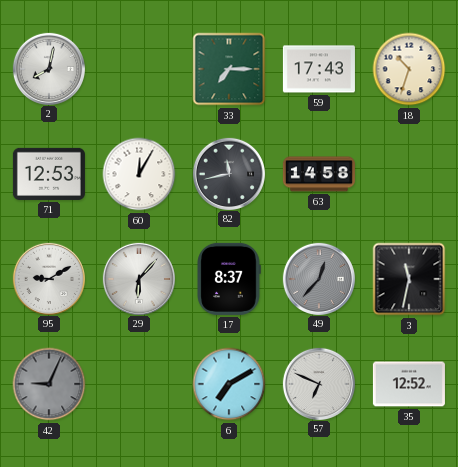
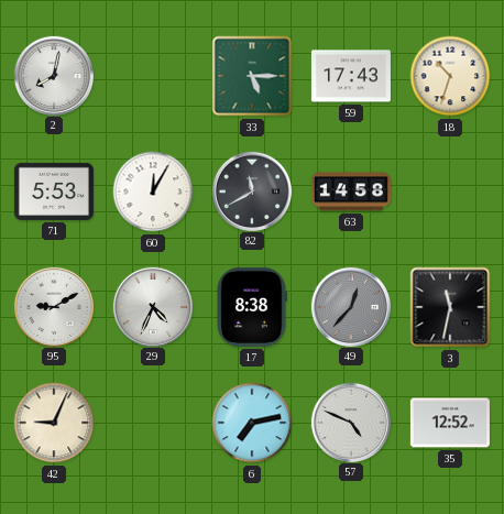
33: 7:15 -> 5:15
71: 12:53 -> 5:53
82: 11:43 -> 11:40
29: 6:07 -> 4:34
17: 8:37 -> 8:38
42 dial: grey -> cream
6: 7:10 -> 7:13
57: 6:49 -> 4:49
